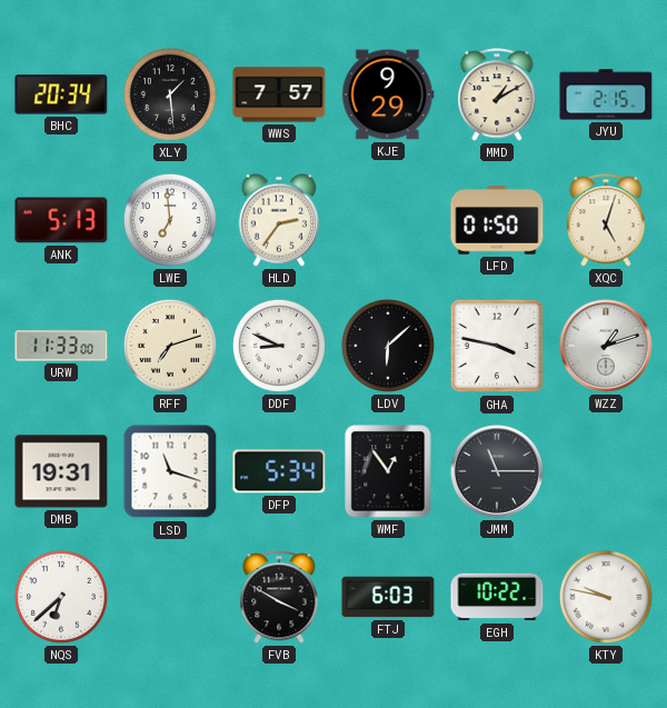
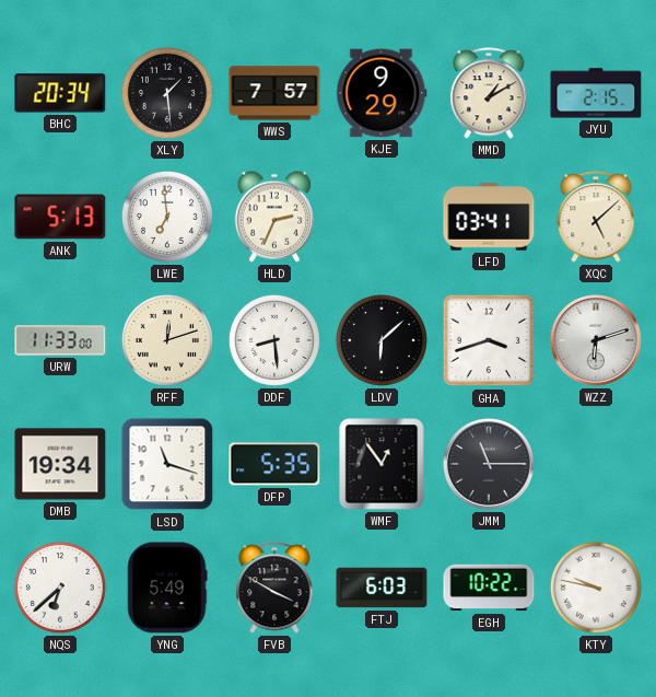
HLD: 2:36 -> 2:34
LFD: 01:50 -> 03:41
XQC: 5:03 -> 5:08
RFF: 7:12 -> 12:12
DDF: 8:49 -> 8:29
GHA: 3:47 -> 3:42
WZZ: 1:12 -> 6:12
DMB: 19:31 -> 19:34
DFP: 5:34 -> 5:35
YNG: none -> 5:49
